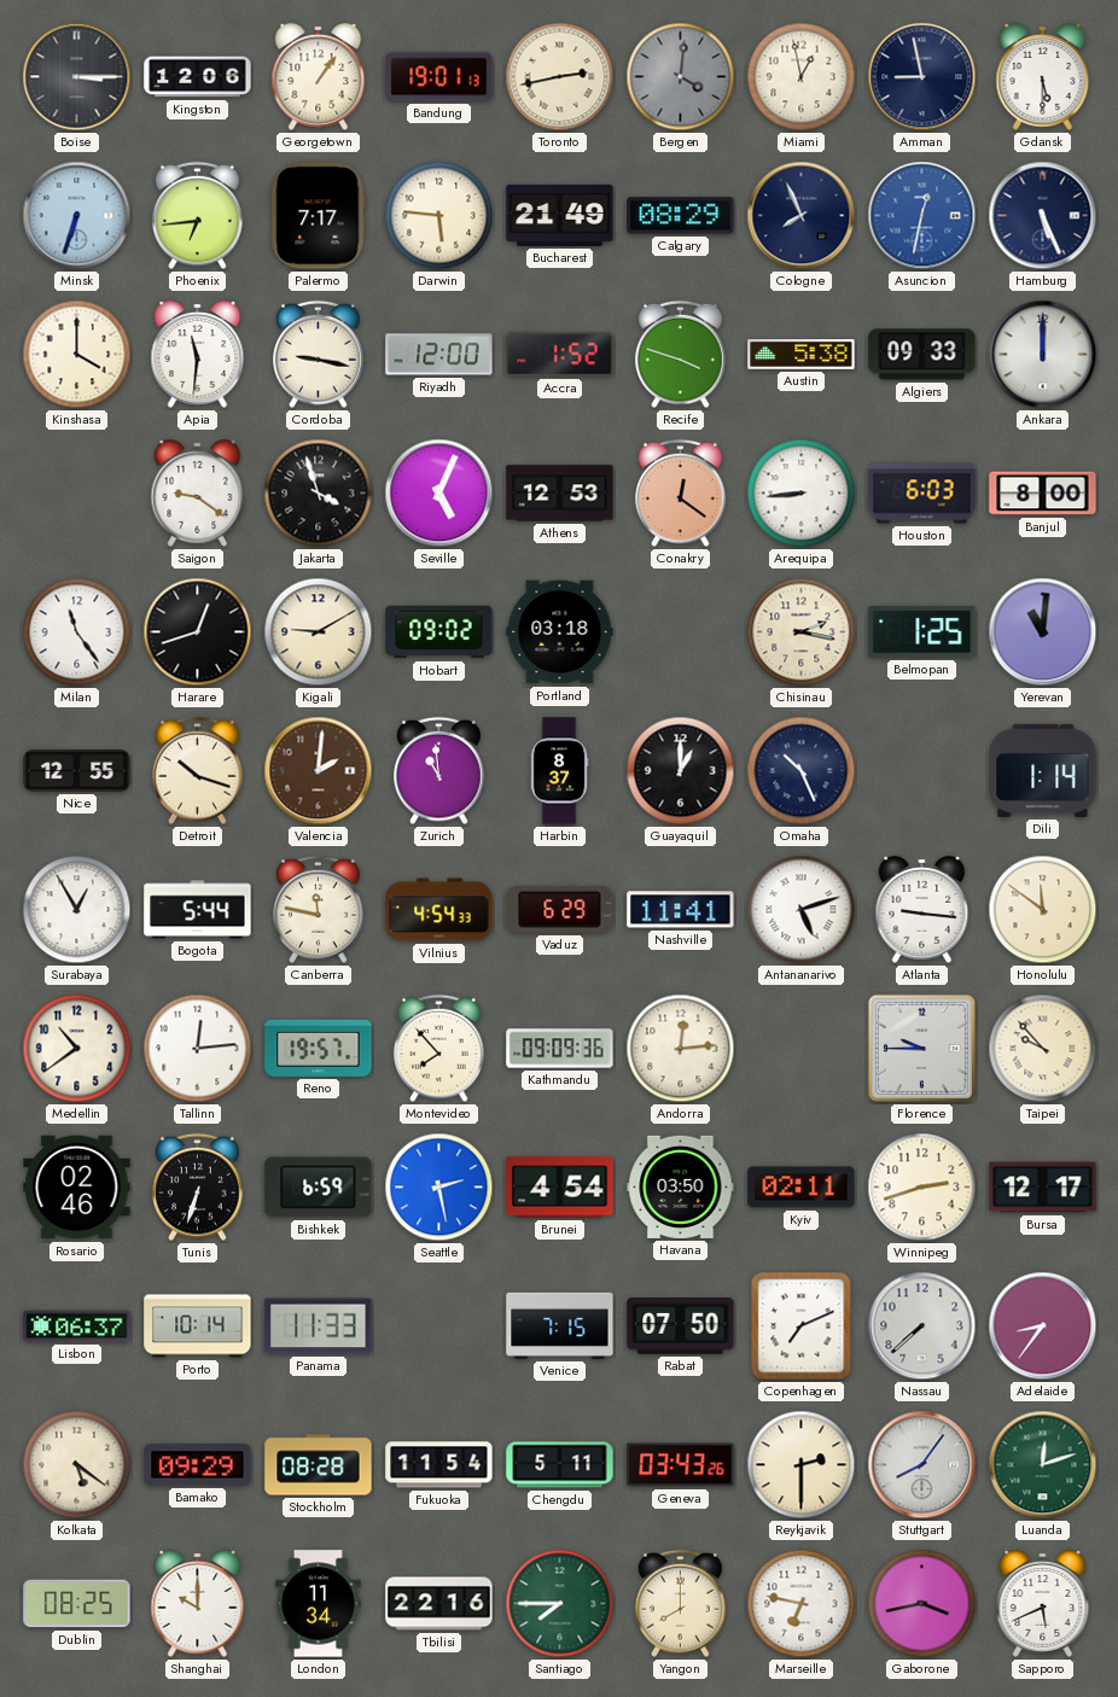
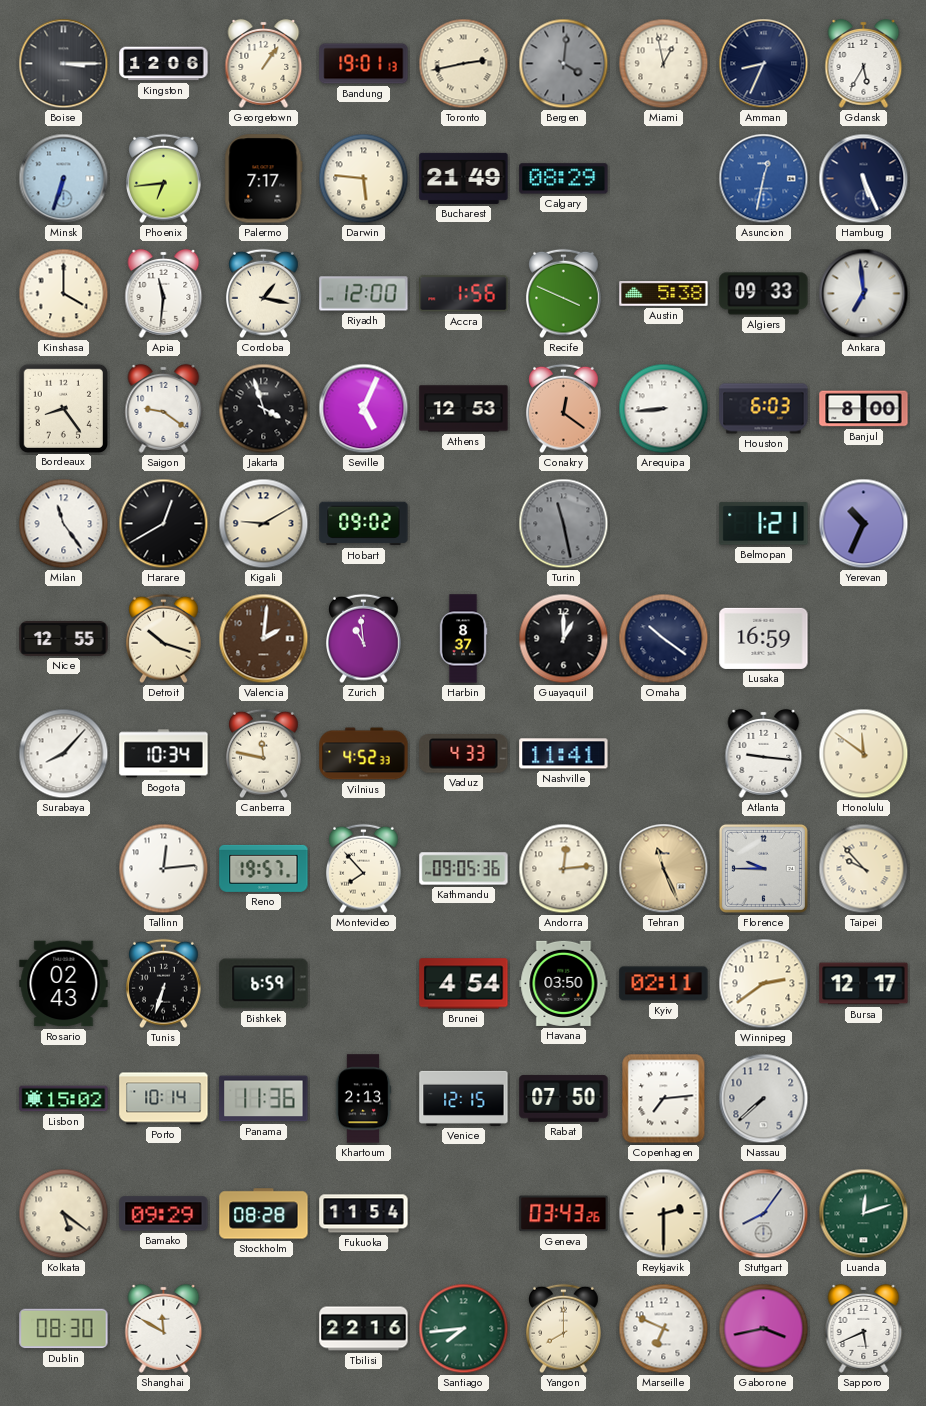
Amman: 8:58 -> 8:34
Gdansk: 5:30 -> 5:35
Cologne: 7:56 -> none
Cordoba: 9:17 -> 1:17
Accra: 1:52 -> 1:56
Recife: 3:48 -> 3:49
Ankara: 12:00 -> 6:59
Bordeaux: none -> 8:24
Harare: 12:42 -> 12:40
Portland: 03:18 -> none
Turin: none -> 11:28
Chisinau: 2:17 -> none
Belmopan: 1:25 -> 1:21
Yerevan: 11:01 -> 10:34
Omaha: 10:26 -> 10:21
Lusaka: none -> 16:59
Dili: 1:14 -> none
Surabaya: 12:55 -> 8:07
Bogota: 5:44 -> 10:34
Vilnius: 4:54 -> 4:52
Vaduz: 6:29 -> 4:33
Antananarivo: 5:12 -> none
Medellin: 10:39 -> none
Kathmandu: 09:09 -> 09:05
Tehran: none -> 11:26
Rosario: 02:46 -> 02:43
Seattle: 2:28 -> none
Winnipeg: 2:42 -> 2:39
Lisbon: 06:37 -> 15:02
Panama: 11:33 -> 11:36
Khartoum: none -> 2:13
Venice: 7:15 -> 12:15
Copenhagen: 7:11 -> 7:14
Adelaide: 8:36 -> none
Chengdu: 5:11 -> none
Dublin: 08:25 -> 08:30
Shanghai: 10:00 -> 11:50
London: 11:34 -> none
Santiago: 7:45 -> 7:44
Marseille: 6:47 -> 6:49
